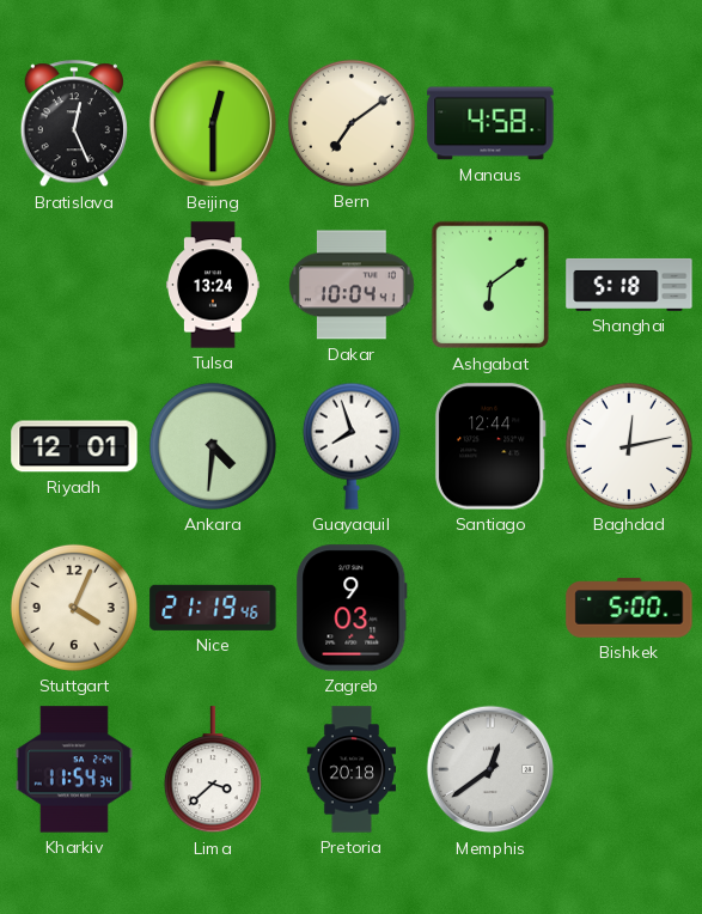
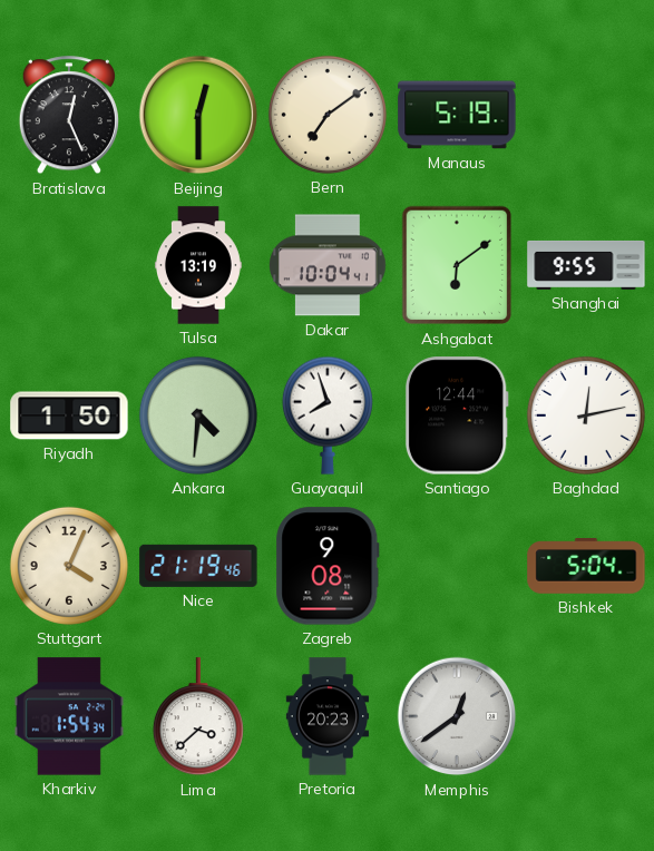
Manaus: 4:58 -> 5:19
Tulsa: 13:24 -> 13:19
Shanghai: 5:18 -> 9:55
Riyadh: 12:01 -> 1:50
Zagreb: 9:03 -> 9:08
Bishkek: 5:00 -> 5:04
Kharkiv: 11:54 -> 1:54
Pretoria: 20:18 -> 20:23
